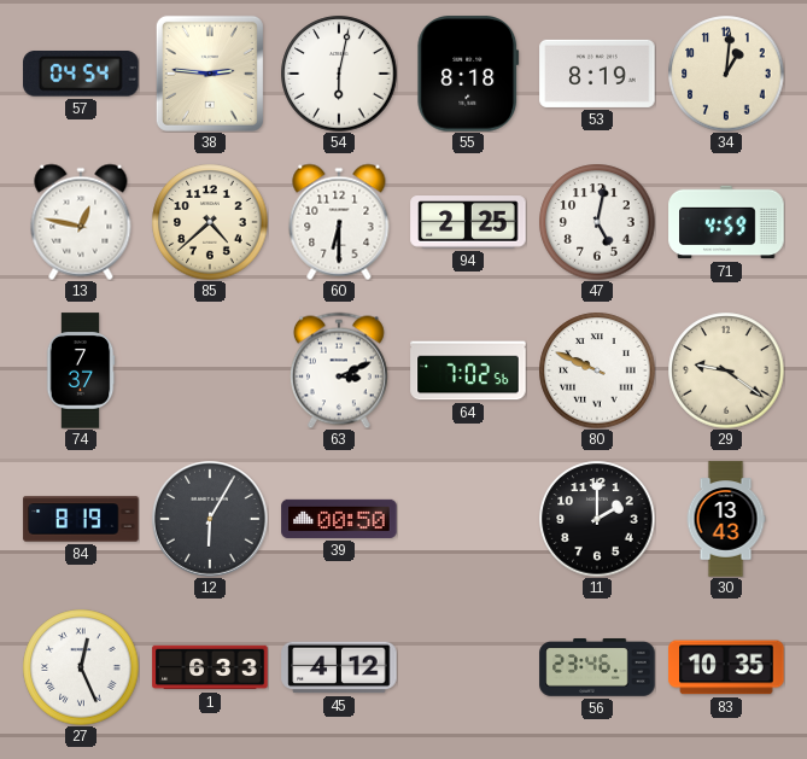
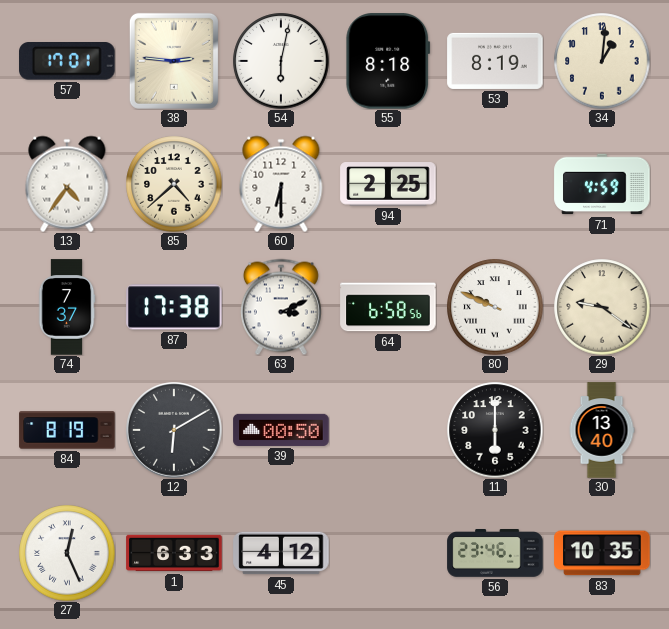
57: 04:54 -> 17:01
13: 12:47 -> 4:36
47: 5:02 -> none
87: none -> 17:38
64: 7:02 -> 6:58
12: 6:05 -> 6:10
11: 2:00 -> 6:00
30: 13:43 -> 13:40
